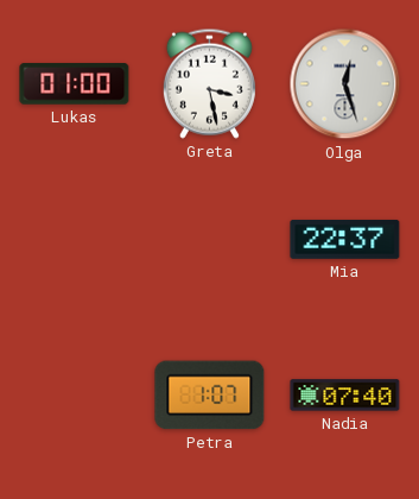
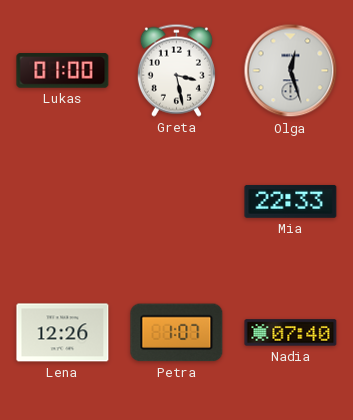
Mia: 22:37 -> 22:33
Lena: none -> 12:26
